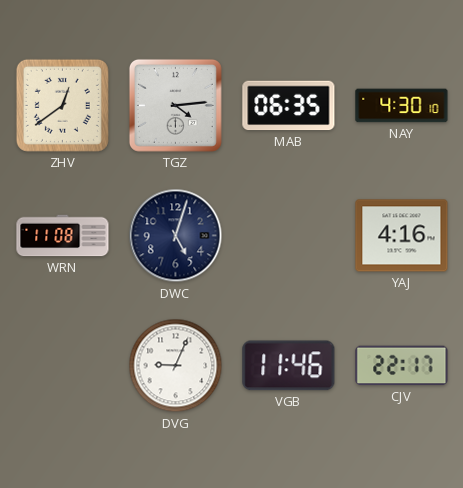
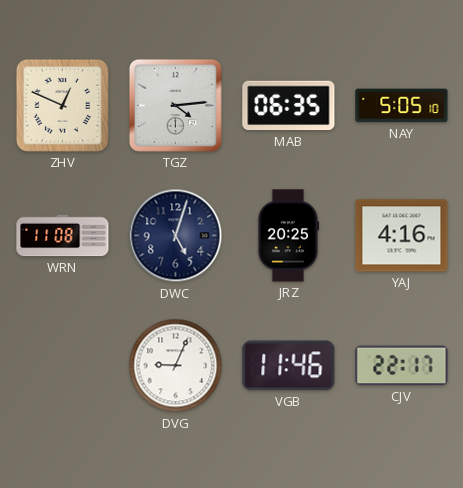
ZHV: 12:39 -> 12:49
NAY: 4:30 -> 5:05
JRZ: none -> 20:25
